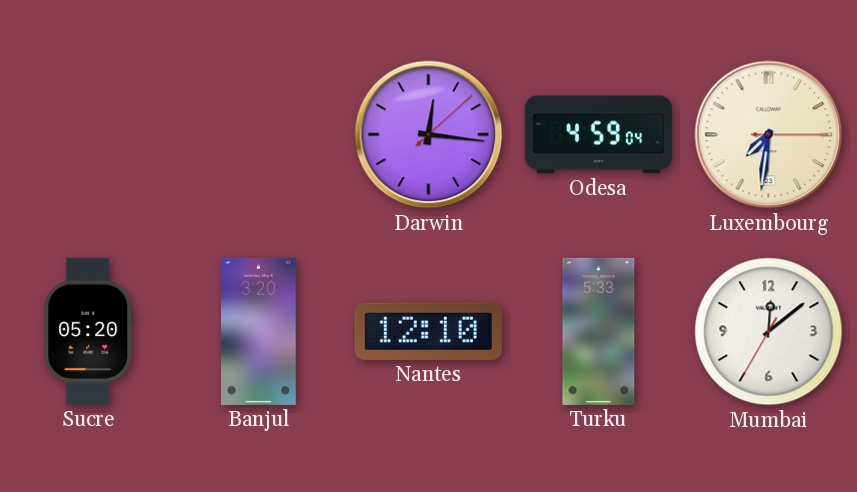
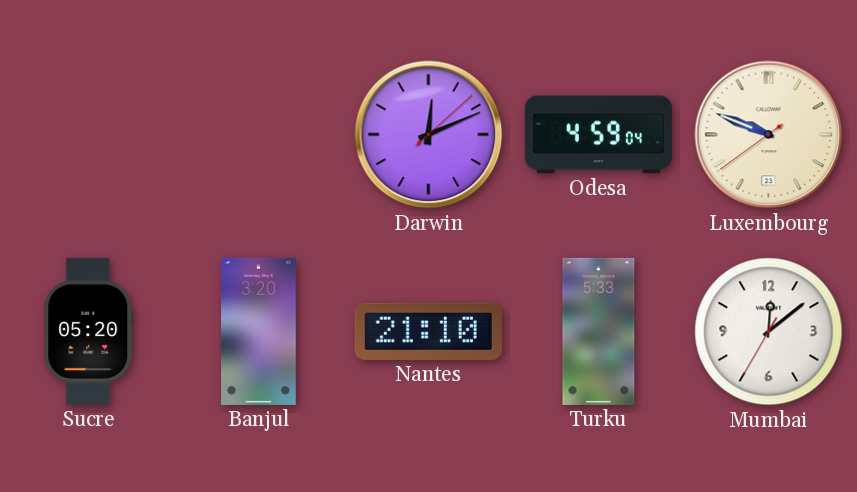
Darwin: 12:16 -> 12:11
Luxembourg: 7:31 -> 9:48
Nantes: 12:10 -> 21:10
